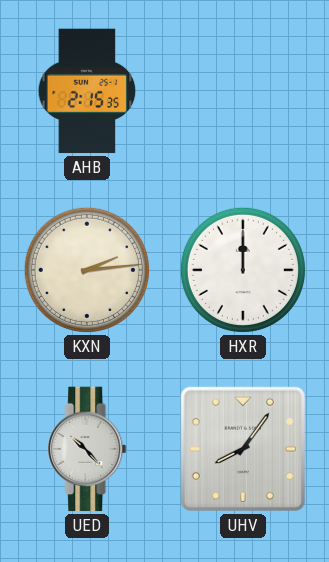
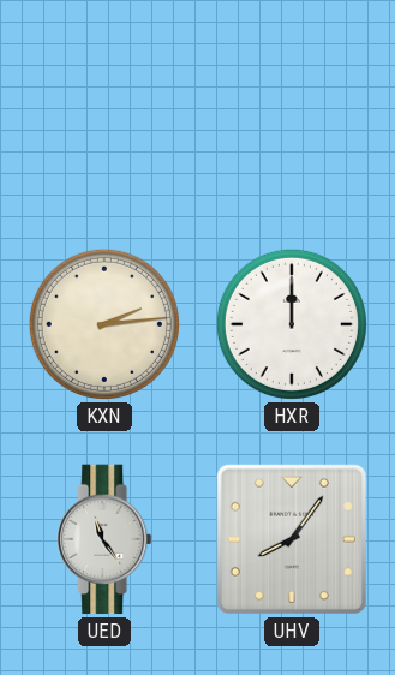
AHB: 2:15 -> none
UED: 10:23 -> 11:24
